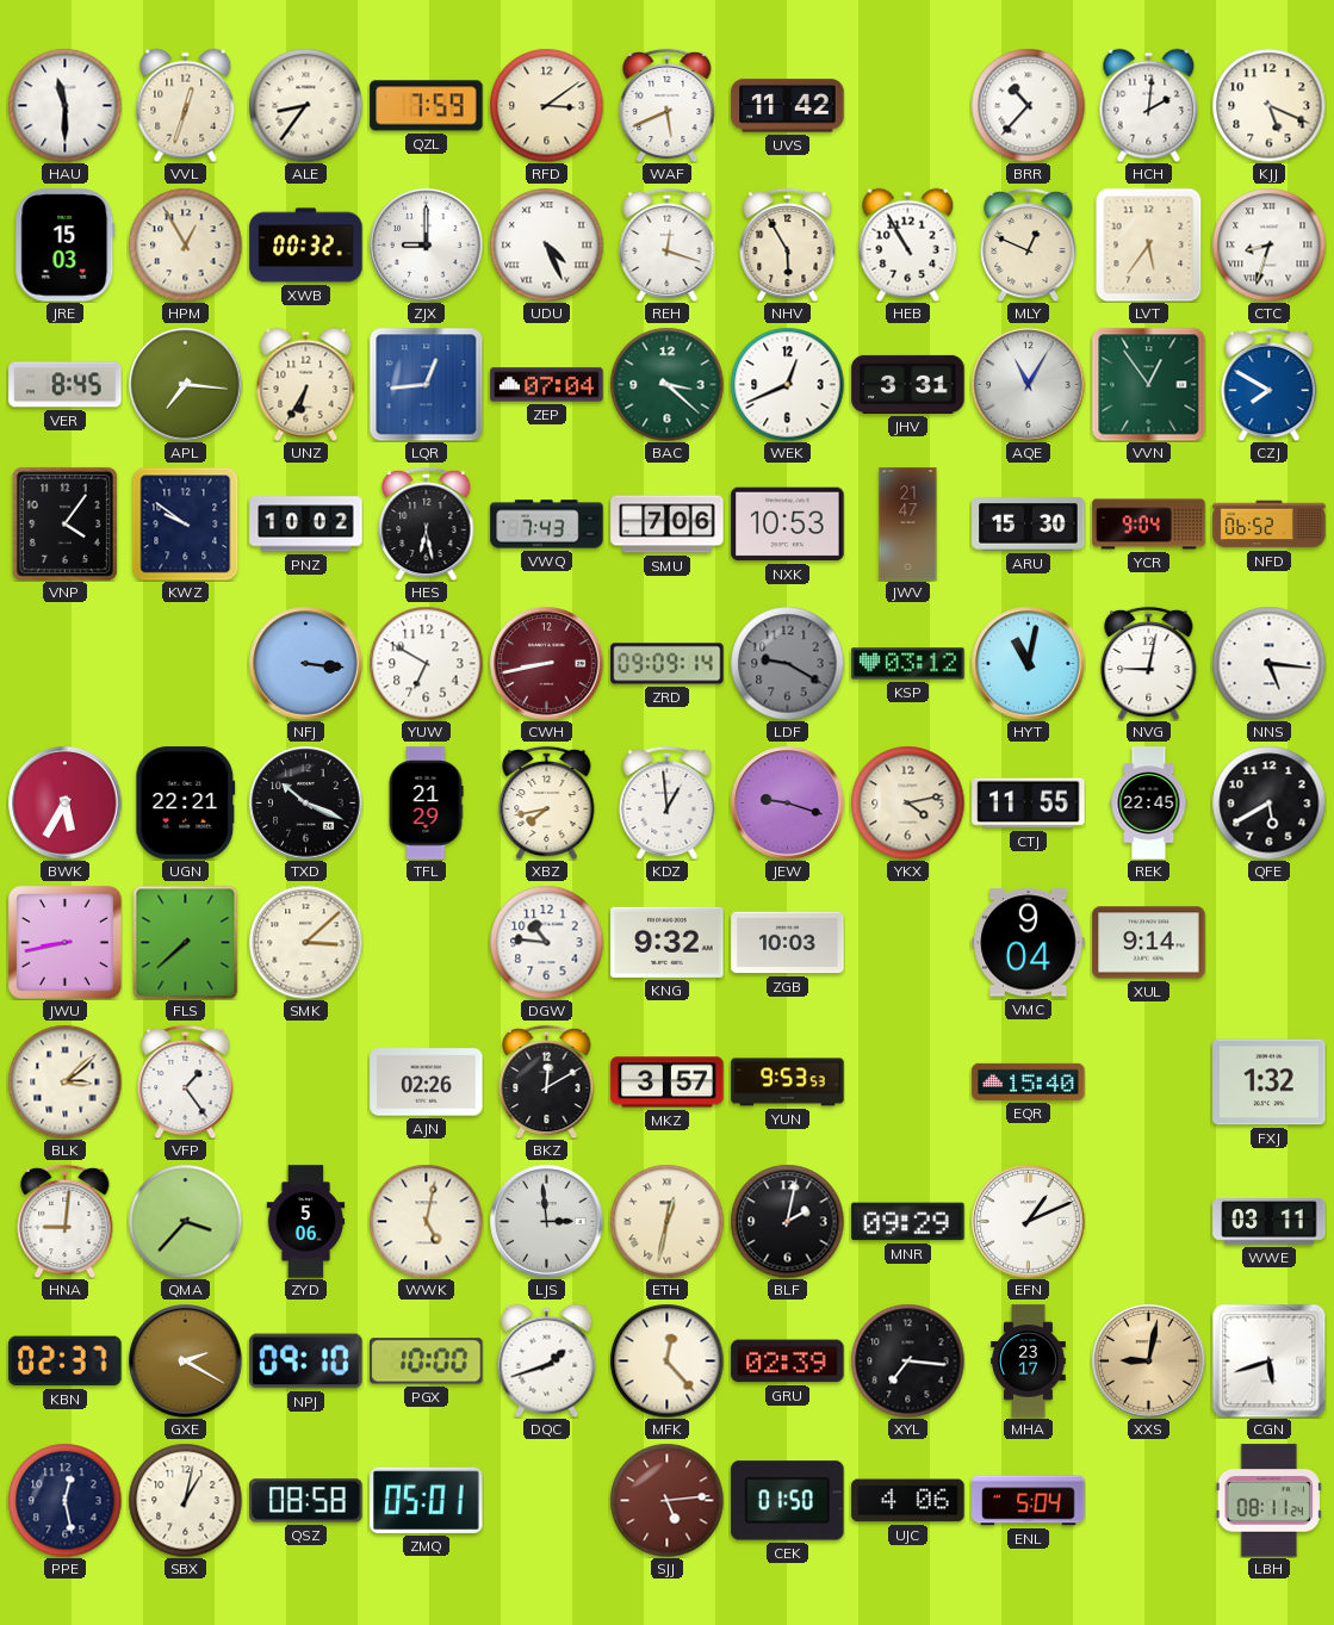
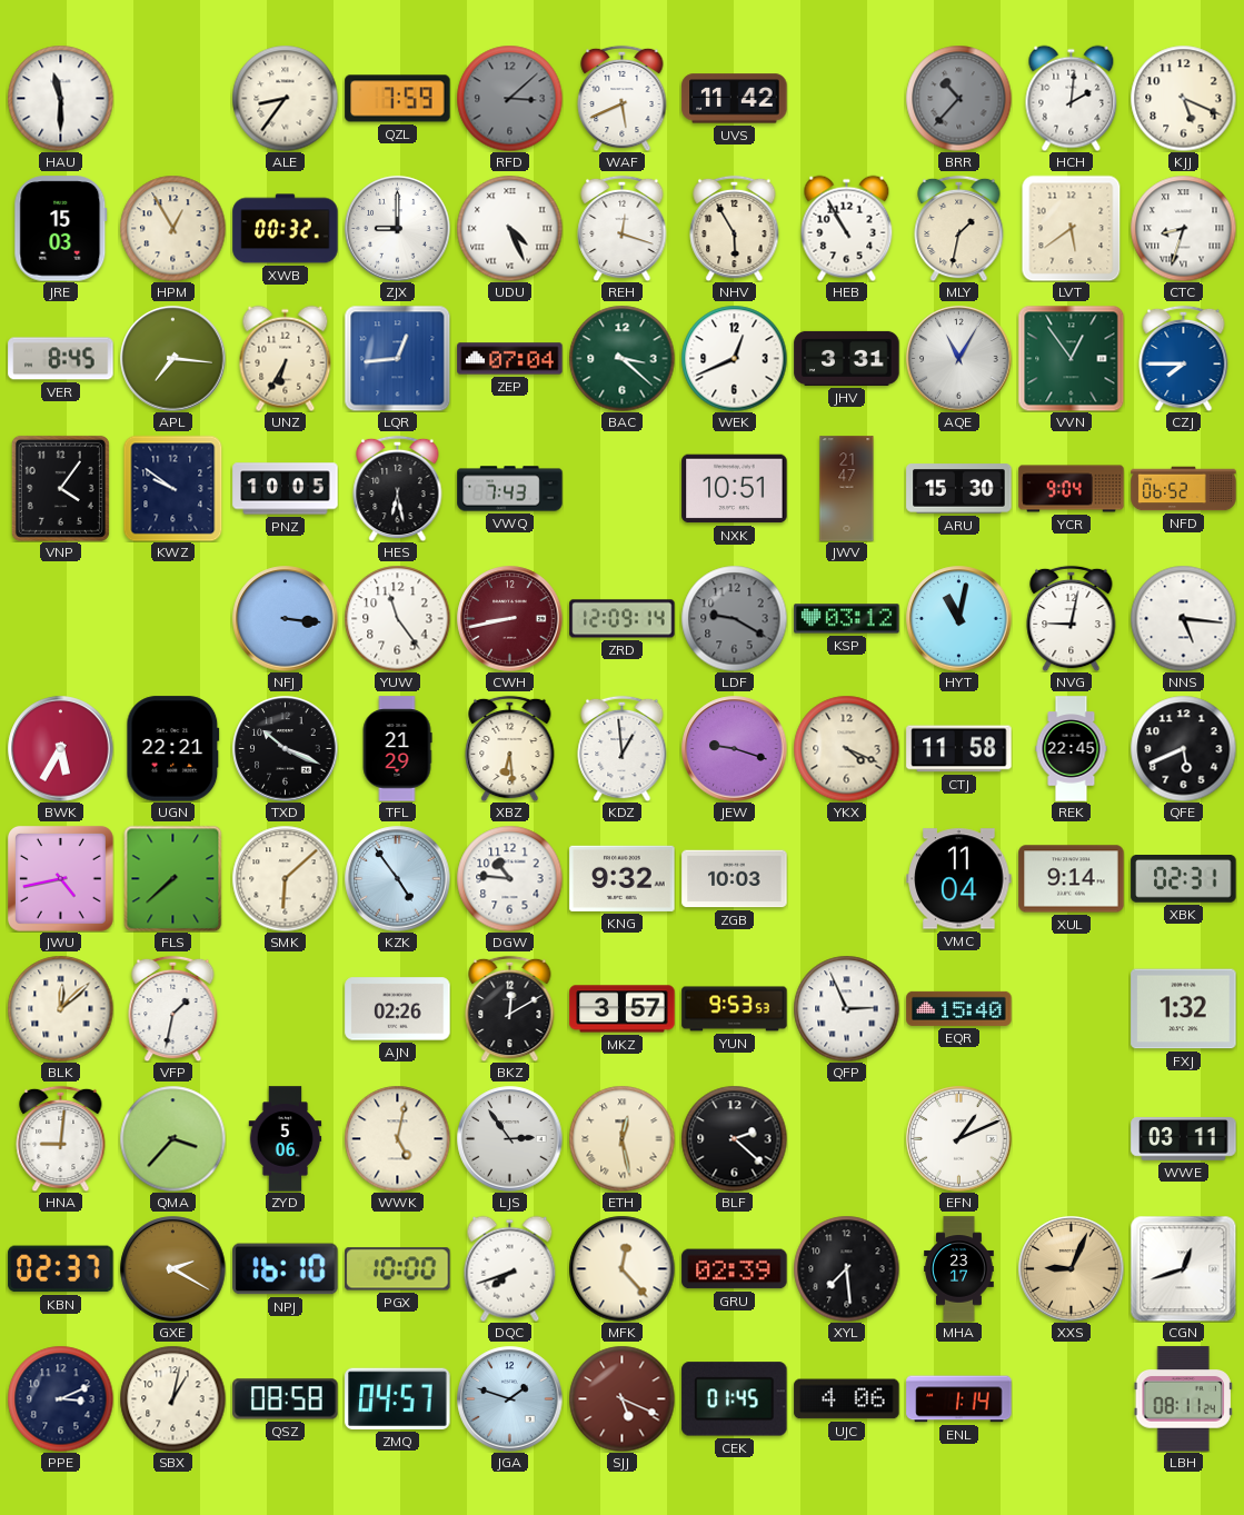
VVL: 12:33 -> none
RFD: 3:09 -> 3:08
RFD dial: cream -> grey
BRR dial: white -> grey
MLY: 12:49 -> 1:32
LVT: 5:36 -> 5:39
CZJ: 7:50 -> 7:45
PNZ: 10:02 -> 10:05
SMU: 7:06 -> none
NXK: 10:53 -> 10:51
YUW: 6:50 -> 11:24
ZRD: 09:09 -> 12:09
XBZ: 7:43 -> 6:29
YKX: 4:13 -> 4:19
CTJ: 11:55 -> 11:58
QFE: 5:40 -> 5:41
JWU: 8:43 -> 4:43
SMK: 3:08 -> 6:08
KZK: none -> 4:54
VMC: 9:04 -> 11:04
XBK: none -> 02:31
BLK: 3:08 -> 12:08
VFP: 1:24 -> 1:32
QFP: none -> 2:56
LJS: 2:59 -> 2:54
ETH: 12:32 -> 12:28
BLF: 2:02 -> 2:22
MNR: 09:29 -> none
NPJ: 09:10 -> 16:10
DQC: 1:42 -> 7:42
XYL: 7:16 -> 7:29
XXS: 9:02 -> 9:04
CGN: 5:42 -> 12:42
PPE: 12:28 -> 3:11
ZMQ: 05:01 -> 04:57
JGA: none -> 1:48
SJJ: 5:14 -> 5:19
CEK: 01:50 -> 01:45
ENL: 5:04 -> 1:14
